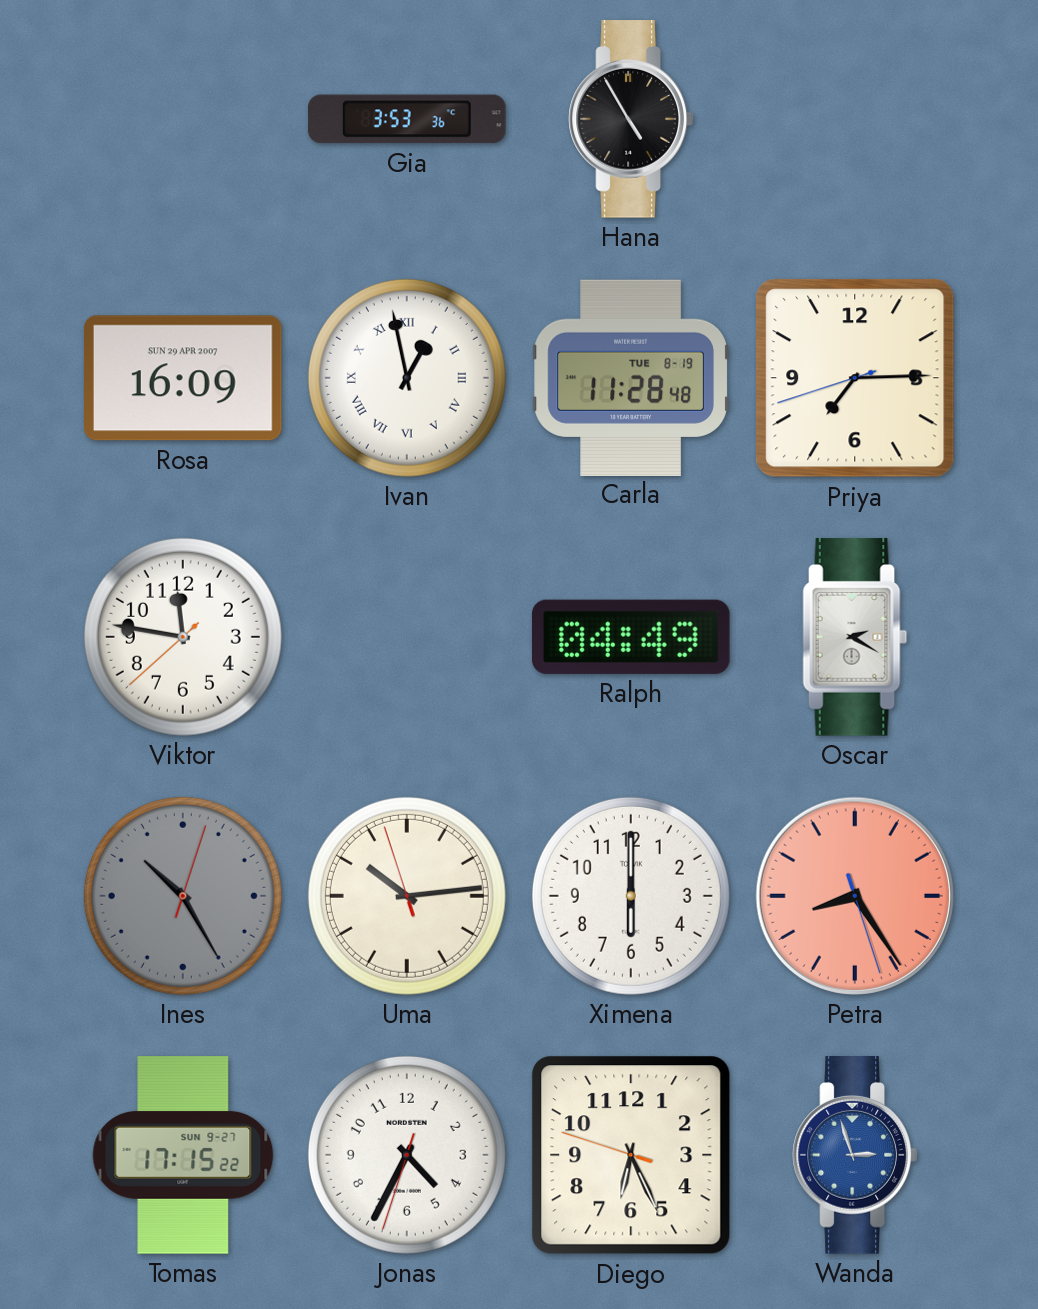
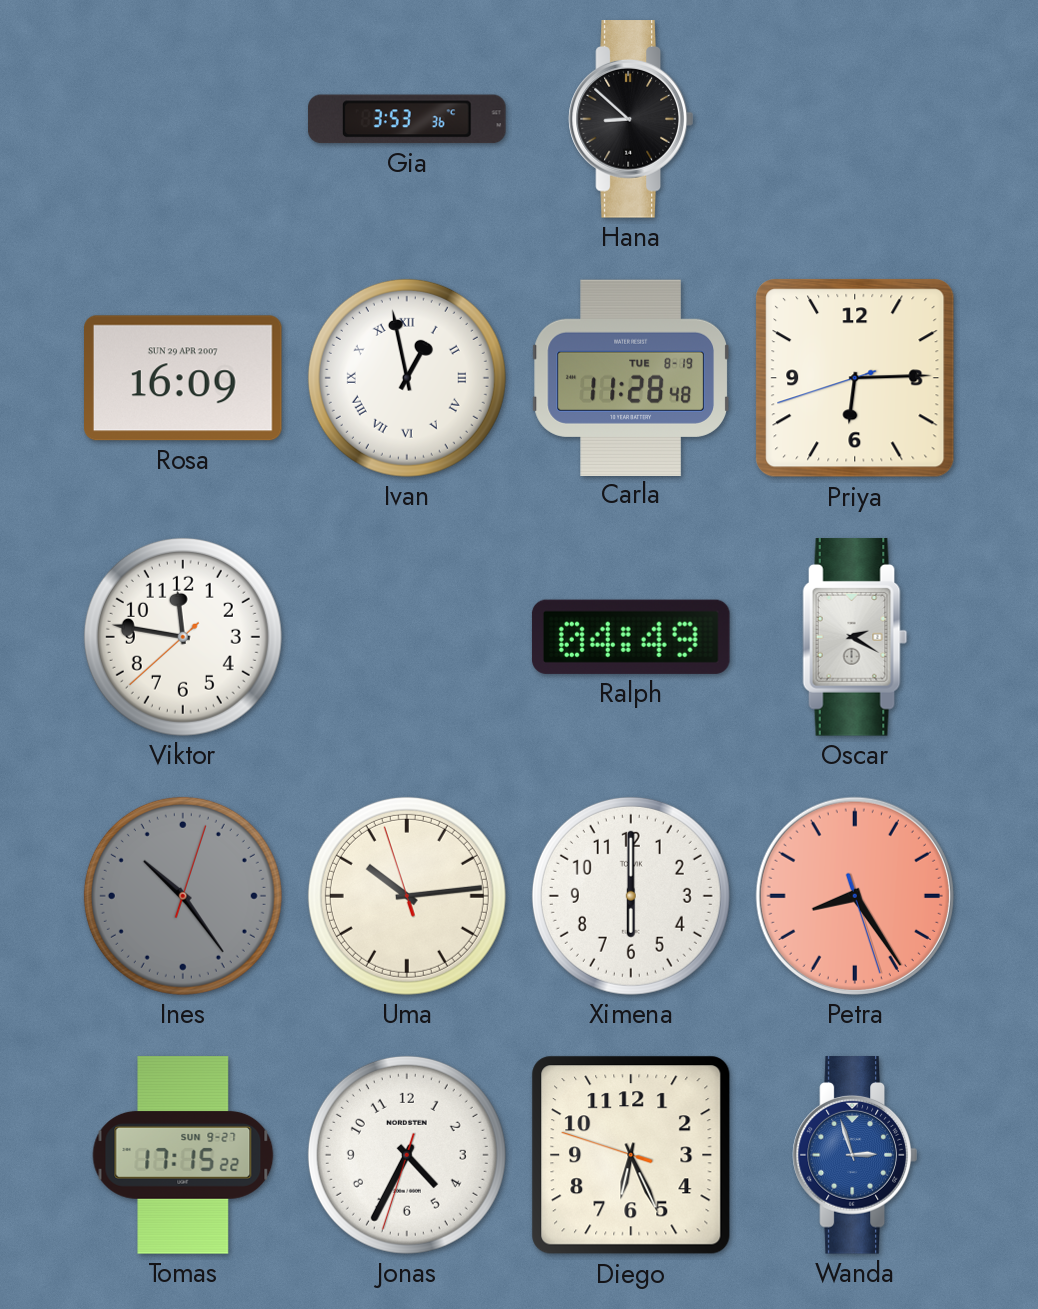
Hana: 4:55 -> 8:52
Priya: 7:14 -> 6:14
Ines: 10:25 -> 10:24
